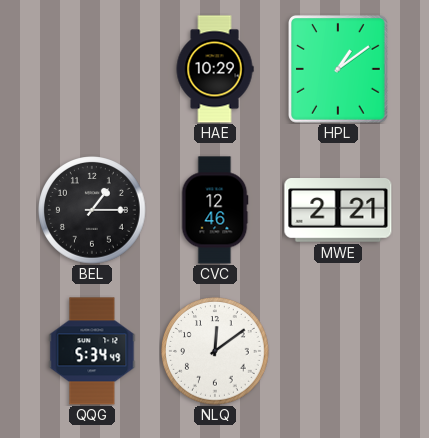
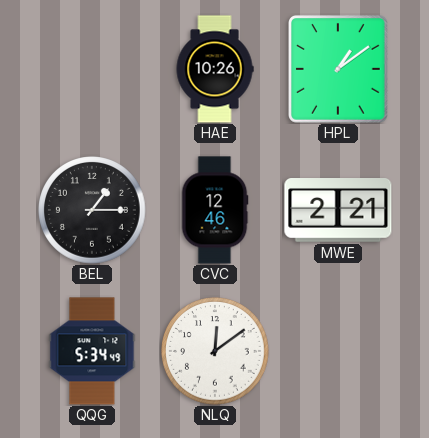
HAE: 10:29 -> 10:26
